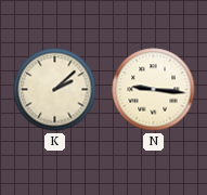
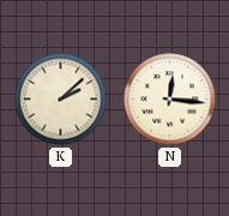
N: 9:16 -> 12:16
